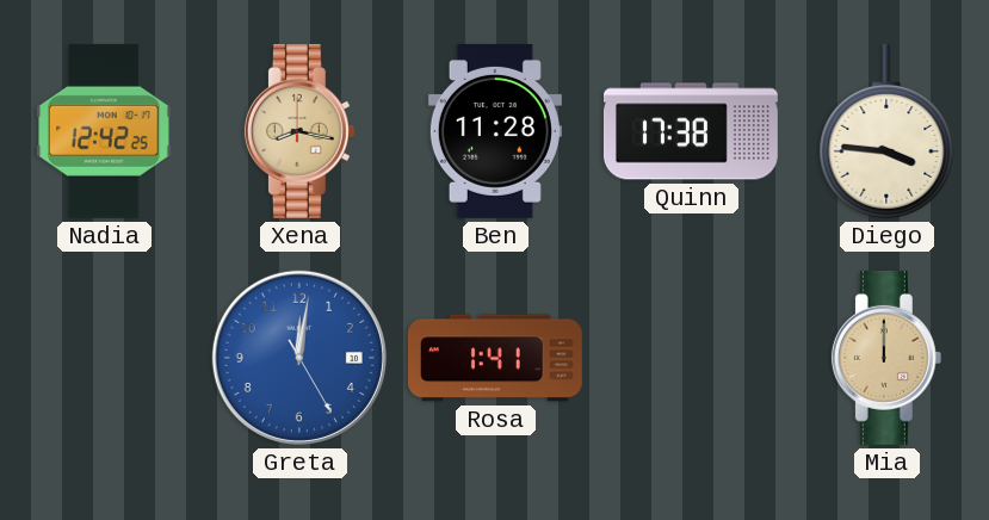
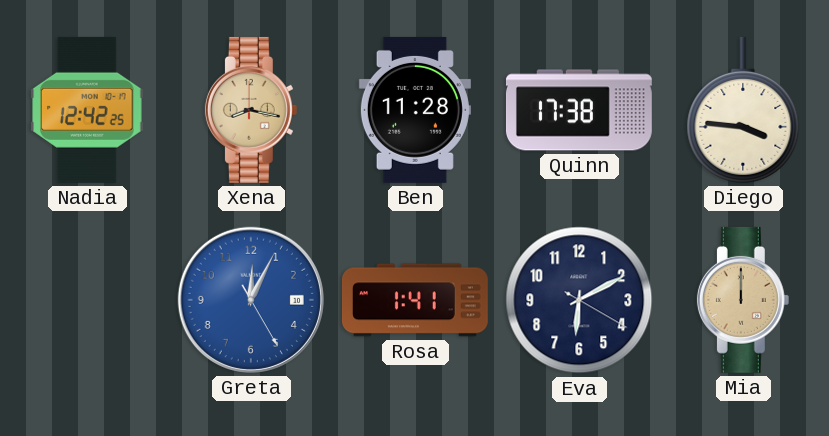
Greta: 12:01 -> 12:04
Eva: none -> 6:10
